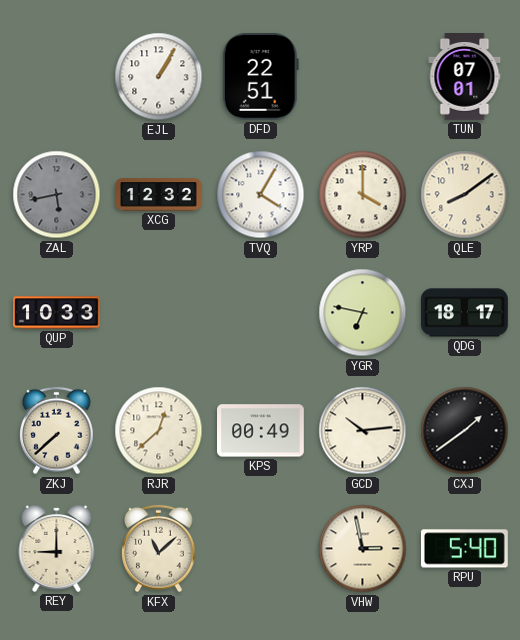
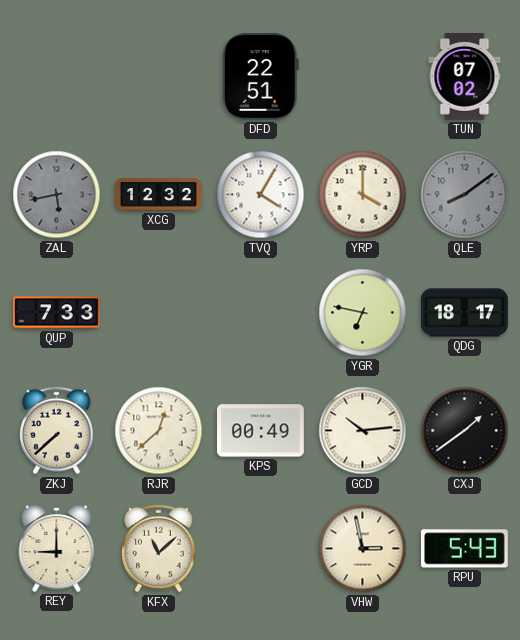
EJL: 1:05 -> none
TUN: 07:01 -> 07:02
QLE dial: cream -> grey
QUP: 10:33 -> 7:33
RPU: 5:40 -> 5:43
